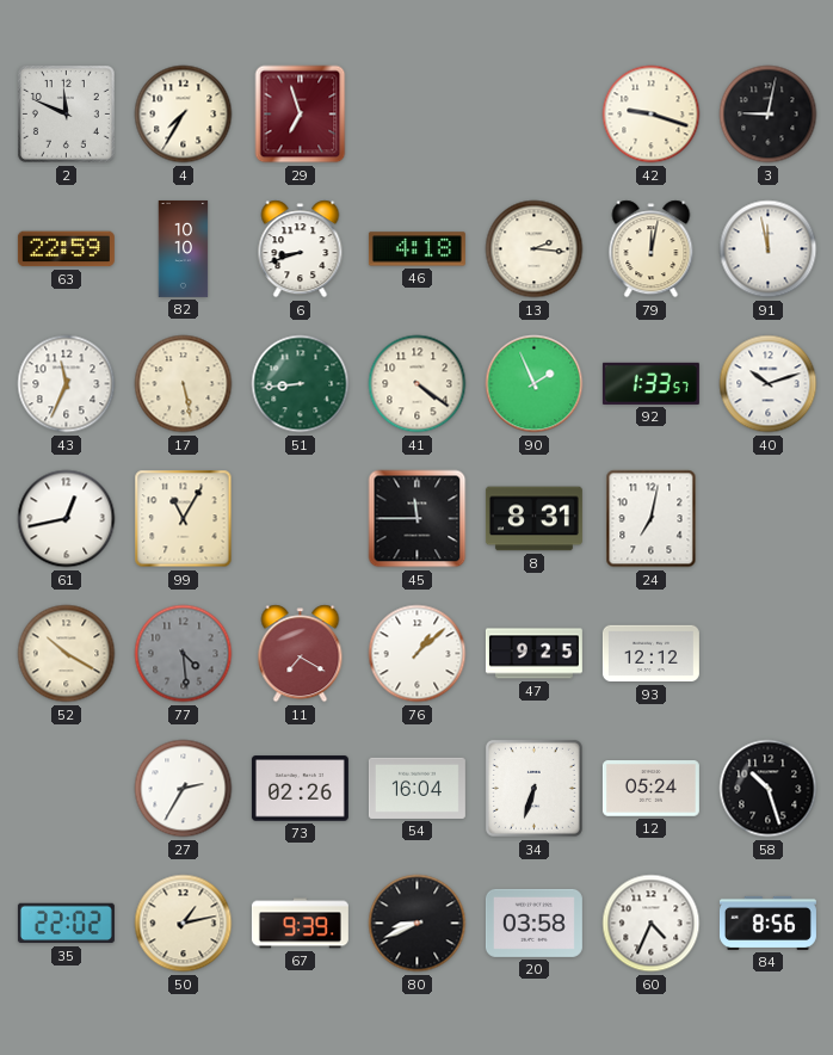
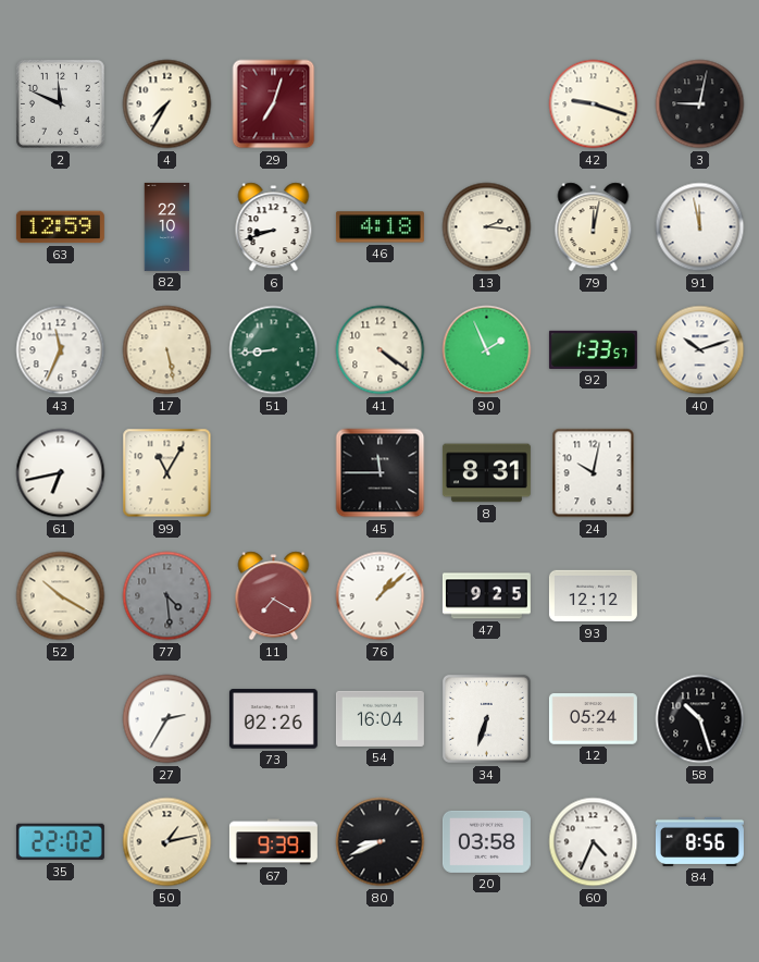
29: 6:57 -> 7:03
63: 22:59 -> 12:59
82: 10:10 -> 22:10
61: 12:43 -> 6:43
24: 7:02 -> 10:02
